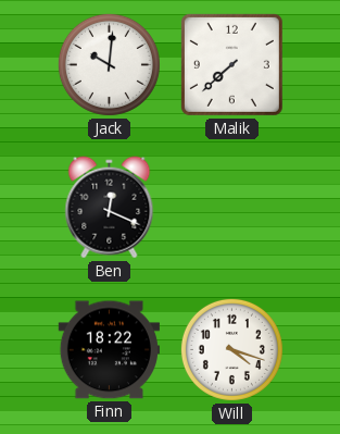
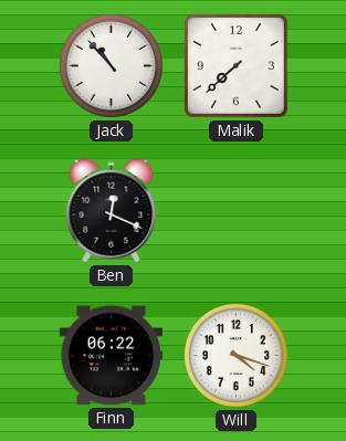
Jack: 10:01 -> 10:53
Finn: 18:22 -> 06:22
